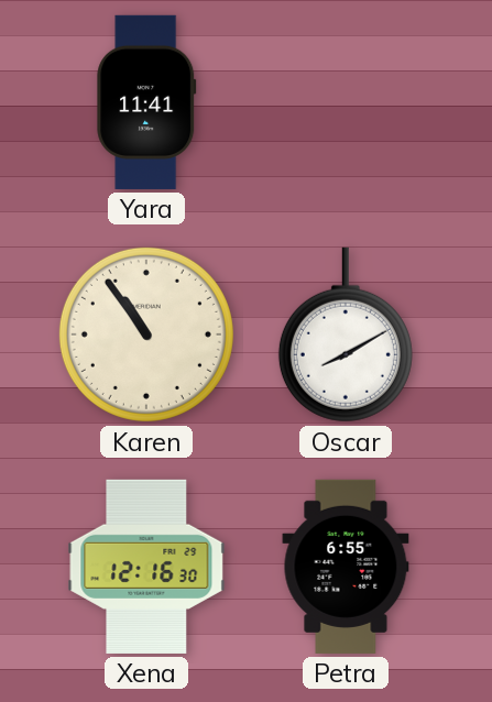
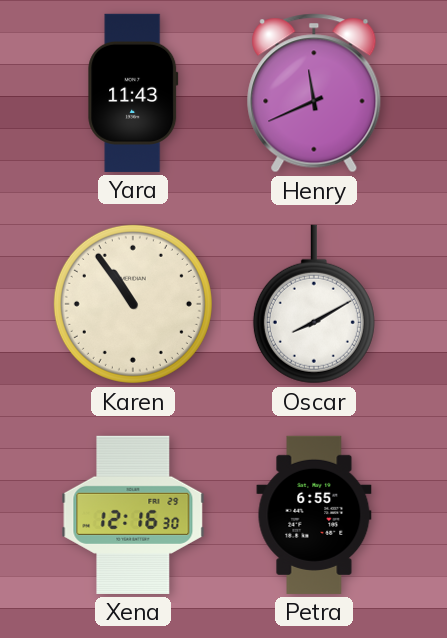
Yara: 11:41 -> 11:43
Henry: none -> 11:41
